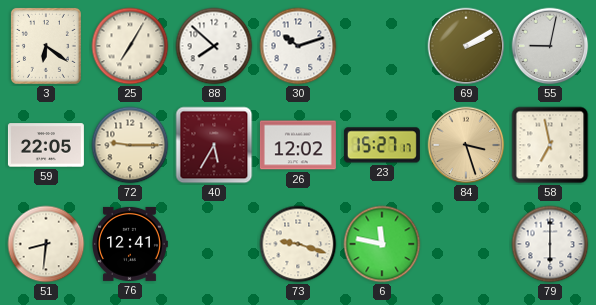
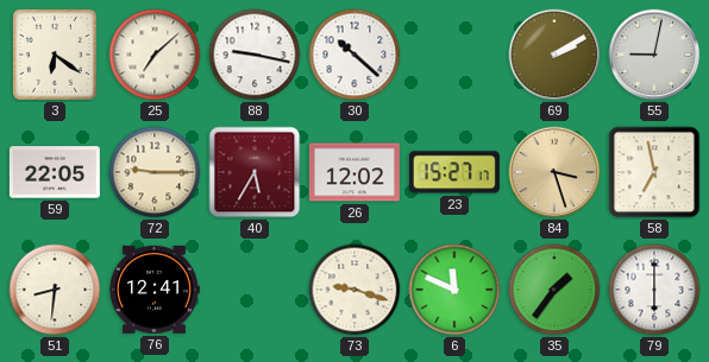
25: 7:05 -> 7:08
88: 7:52 -> 9:17
30: 10:12 -> 10:22
6: 11:47 -> 11:49
35: none -> 1:36
